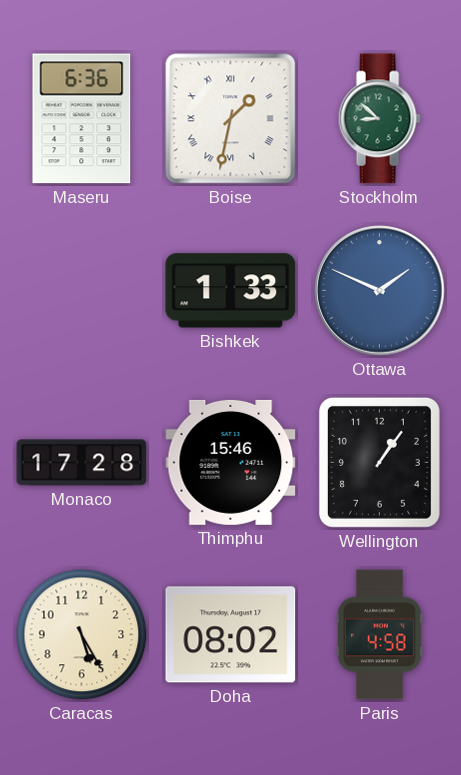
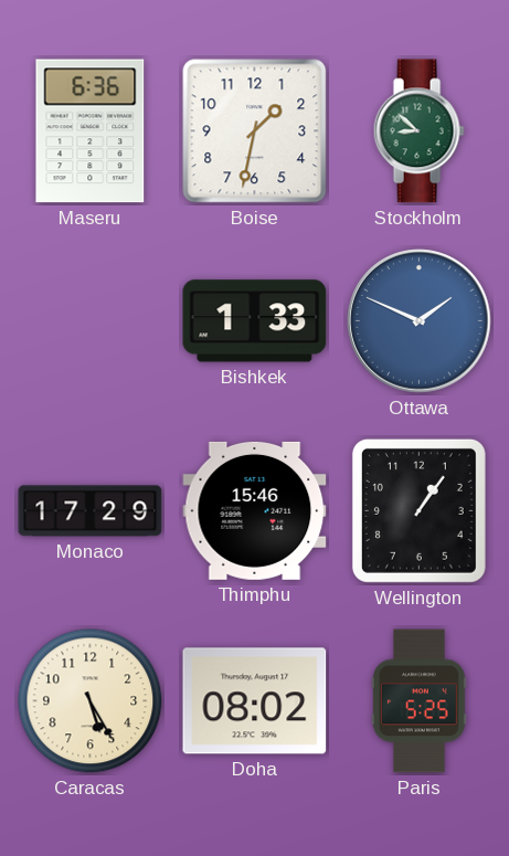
Boise numerals: Roman -> Arabic
Monaco: 17:28 -> 17:29
Paris: 4:58 -> 5:25
